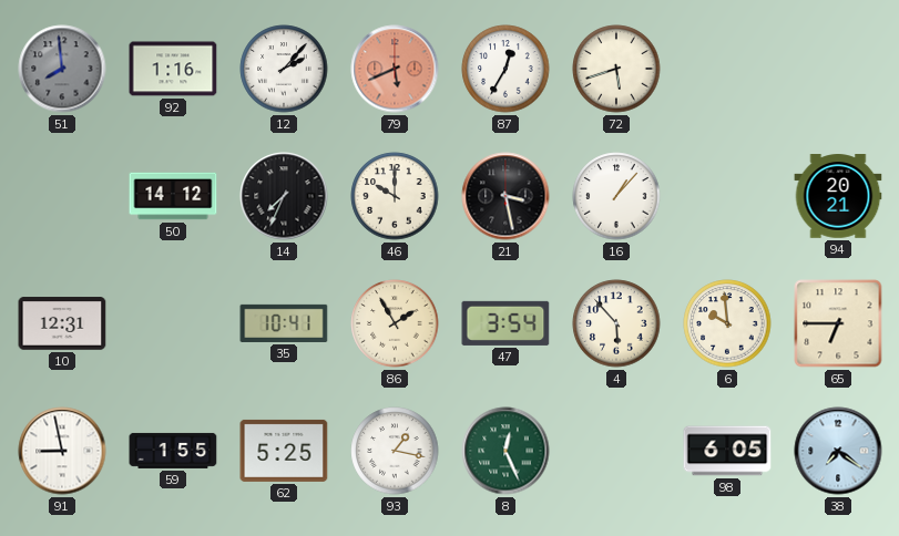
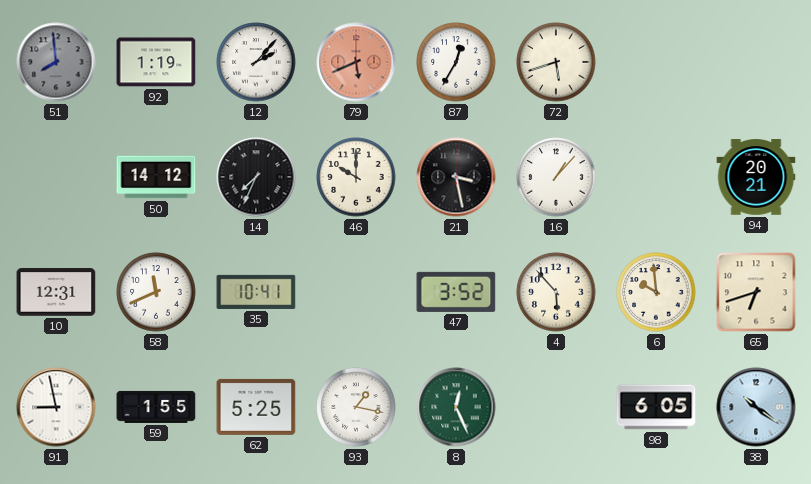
92: 1:16 -> 1:19
58: none -> 11:41
86: 1:55 -> none
47: 3:54 -> 3:52
65: 6:45 -> 6:42
38: 7:21 -> 10:21
